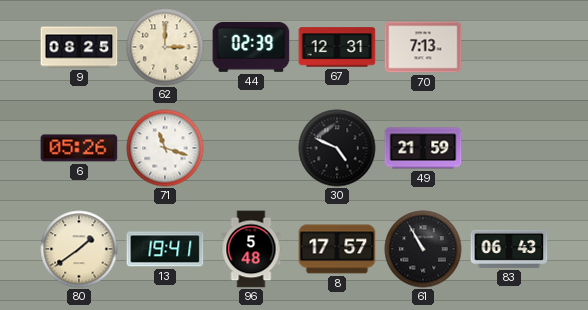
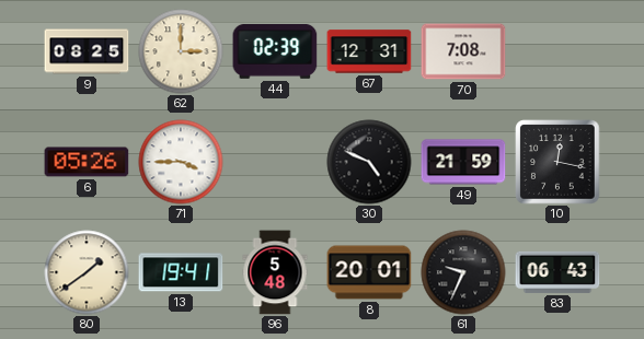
70: 7:13 -> 7:08
71: 11:18 -> 3:45
10: none -> 12:17
8: 17:57 -> 20:01
61: 10:55 -> 9:34
